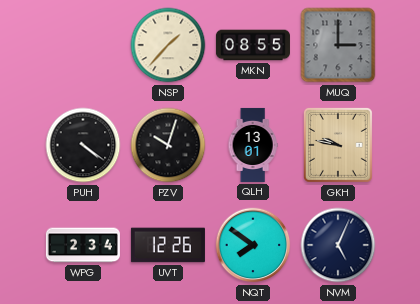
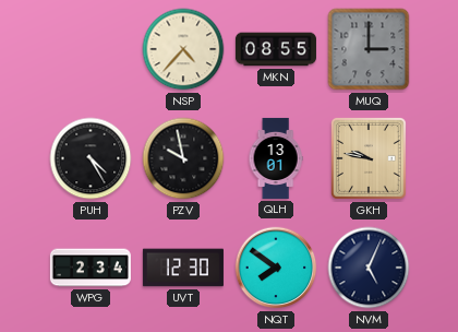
NSP: 1:37 -> 4:37
PUH: 4:21 -> 4:25
PZV: 10:03 -> 9:58
UVT: 12:26 -> 12:30
